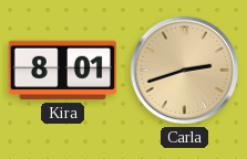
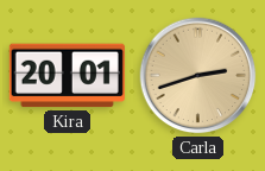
Kira: 8:01 -> 20:01
